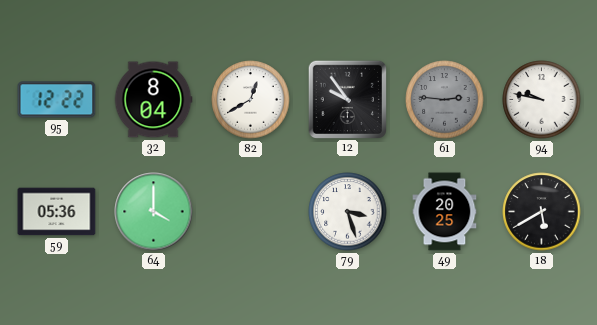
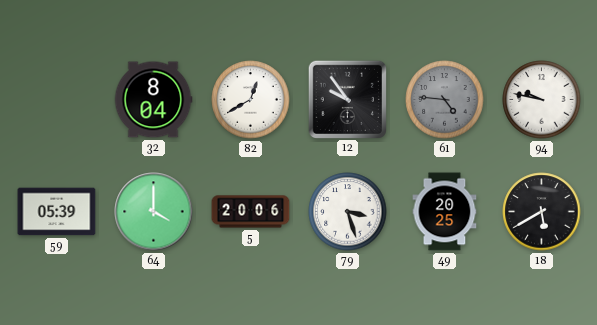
95: 12:22 -> none
61: 2:46 -> 4:46
59: 05:36 -> 05:39
5: none -> 20:06
